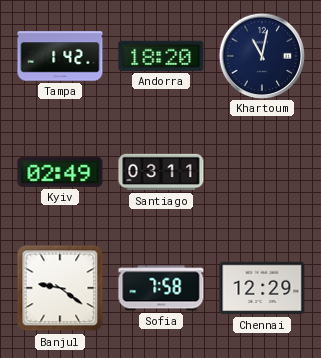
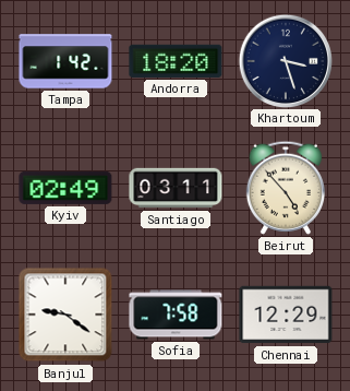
Khartoum: 11:02 -> 3:27
Beirut: none -> 4:53
